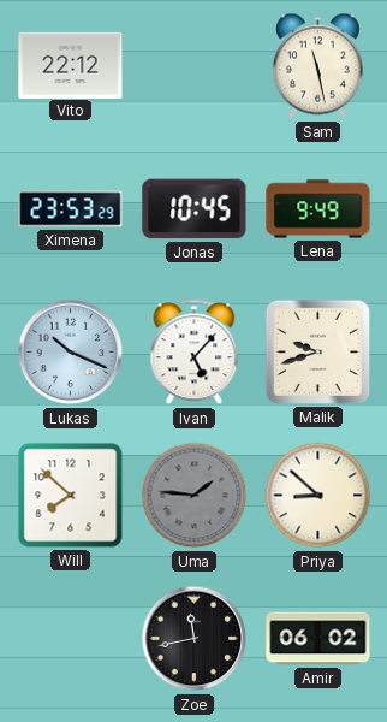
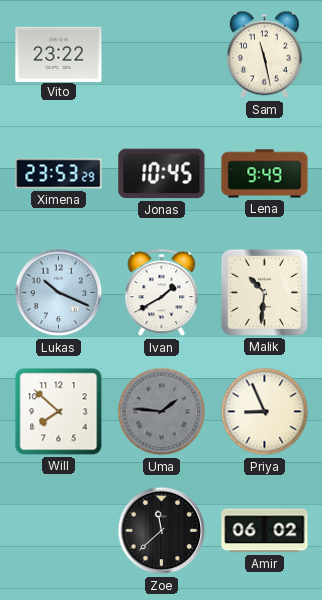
Vito: 22:12 -> 23:22
Ivan: 5:07 -> 1:40
Malik: 9:42 -> 10:31
Priya: 8:52 -> 8:56
Zoe: 11:43 -> 11:38
